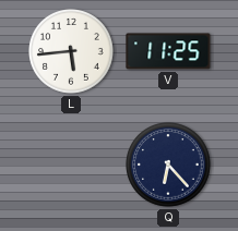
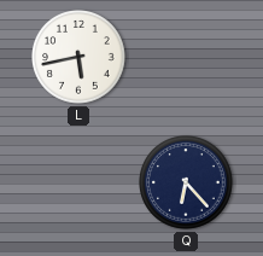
L: 5:44 -> 5:43
V: 11:25 -> none
